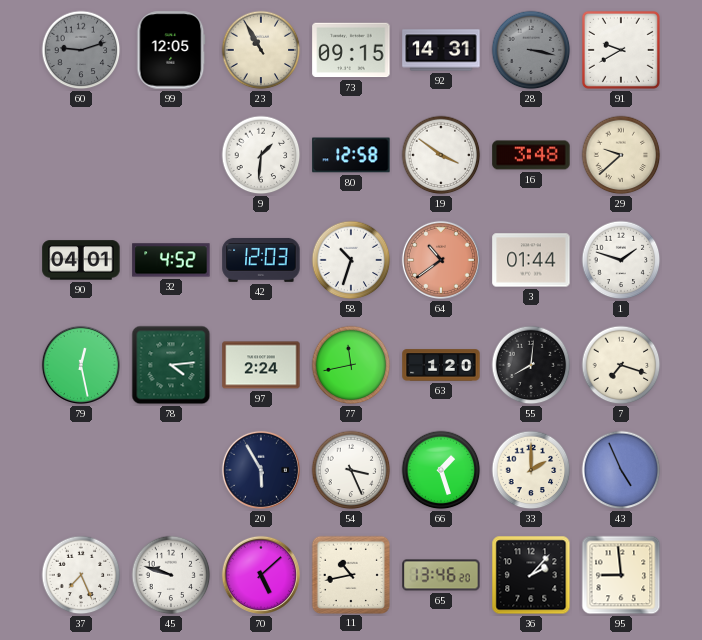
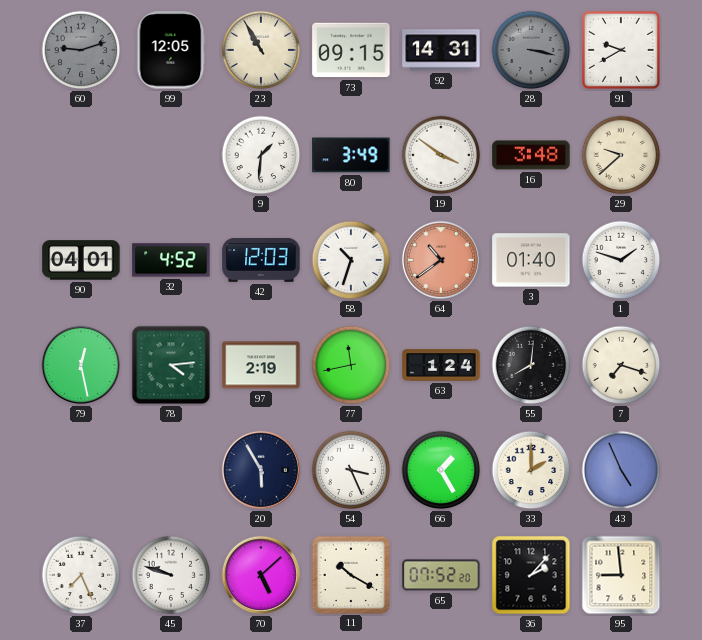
80: 12:58 -> 3:49
3: 01:44 -> 01:40
97: 2:24 -> 2:19
63: 1:20 -> 1:24
66: 1:27 -> 1:25
11: 10:43 -> 10:20
65: 13:46 -> 07:52
